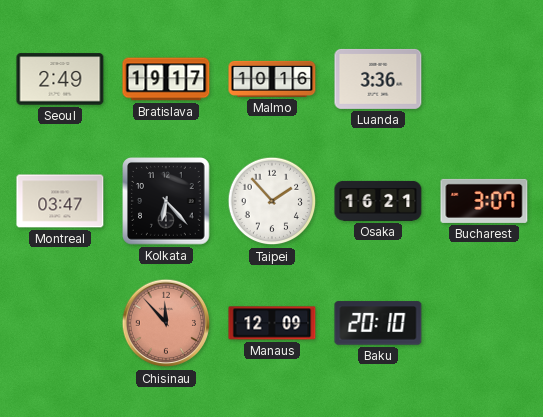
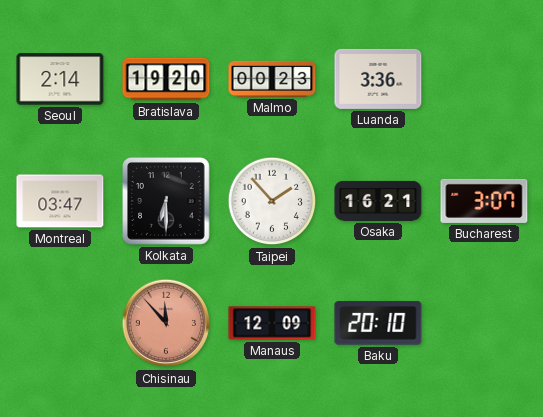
Seoul: 2:49 -> 2:14
Bratislava: 19:17 -> 19:20
Malmo: 10:16 -> 00:23
Kolkata: 6:23 -> 6:30
